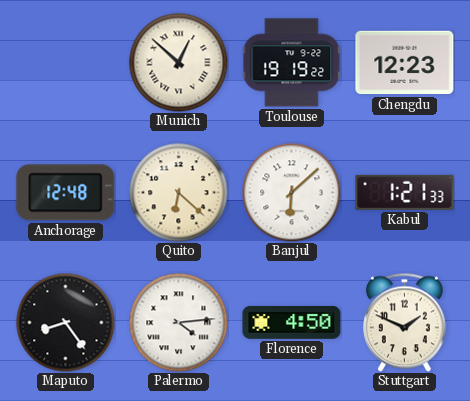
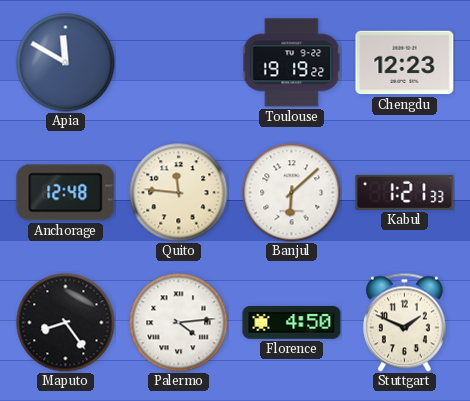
Apia: none -> 11:50
Munich: 12:52 -> none
Quito: 6:22 -> 11:46
